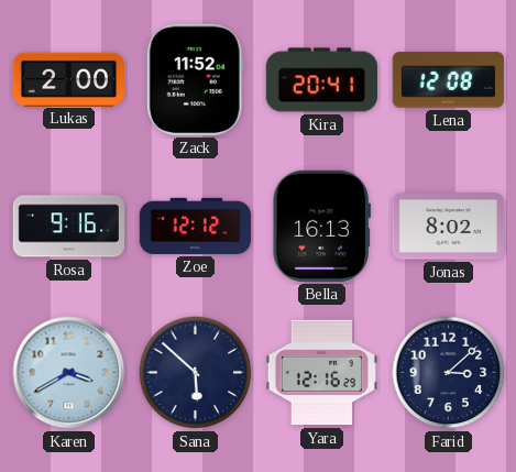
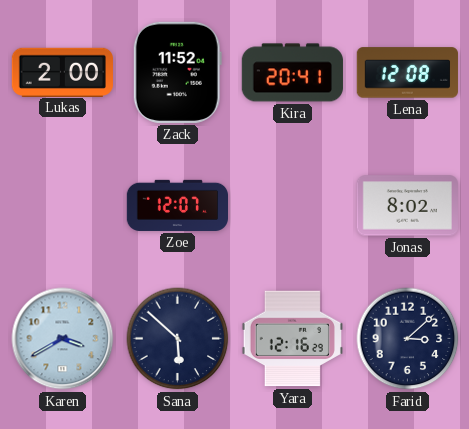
Rosa: 9:16 -> none
Zoe: 12:12 -> 12:07
Bella: 16:13 -> none
